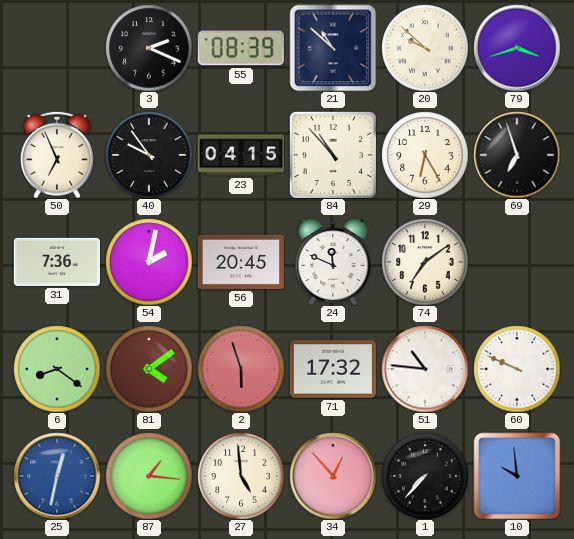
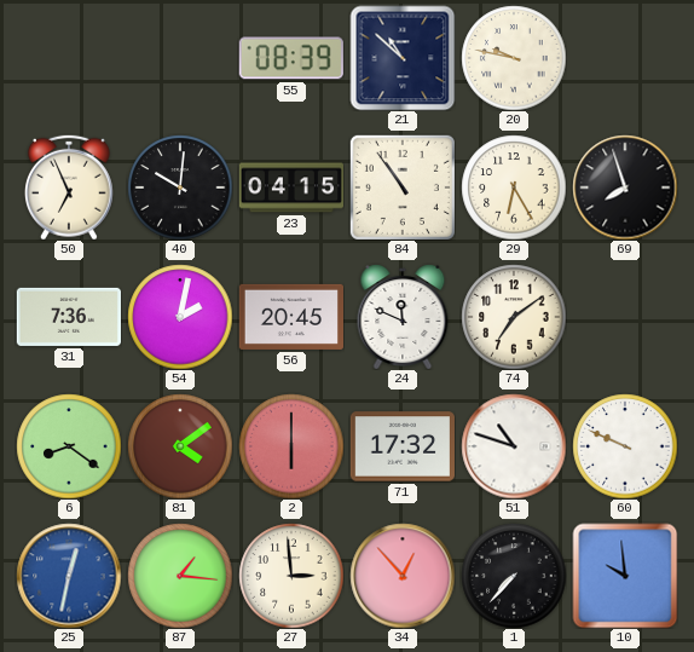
3: 2:19 -> none
20: 9:52 -> 9:47
79: 3:42 -> none
40: 9:54 -> 10:01
84: 10:53 -> 10:54
69: 6:57 -> 7:57
2: 5:57 -> 6:00
51: 10:46 -> 10:48
27: 4:59 -> 2:59
